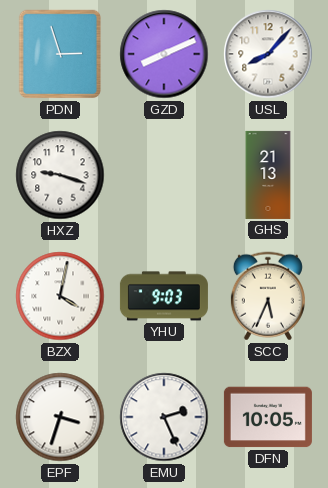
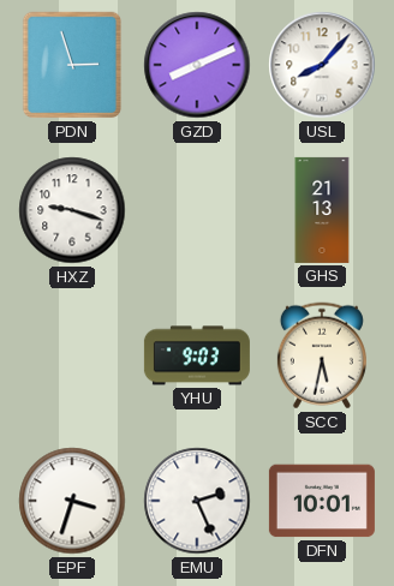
BZX: 4:02 -> none
SCC: 5:34 -> 5:32
DFN: 10:05 -> 10:01
